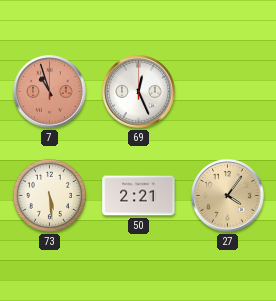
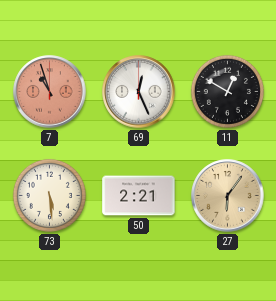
11: none -> 12:50
27: 4:06 -> 6:06
